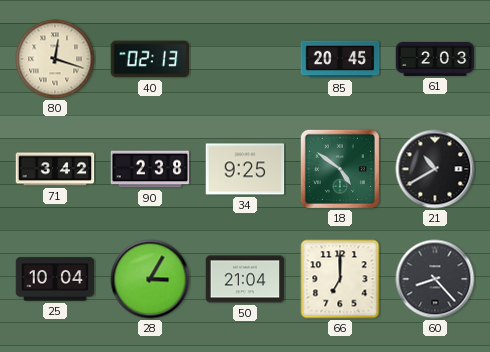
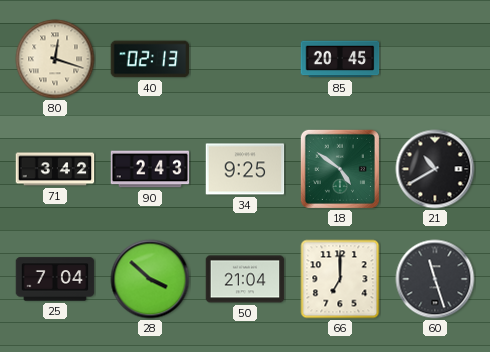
61: 2:03 -> none
90: 2:38 -> 2:43
25: 10:04 -> 7:04
28: 3:05 -> 3:52
60: 8:23 -> 11:27
